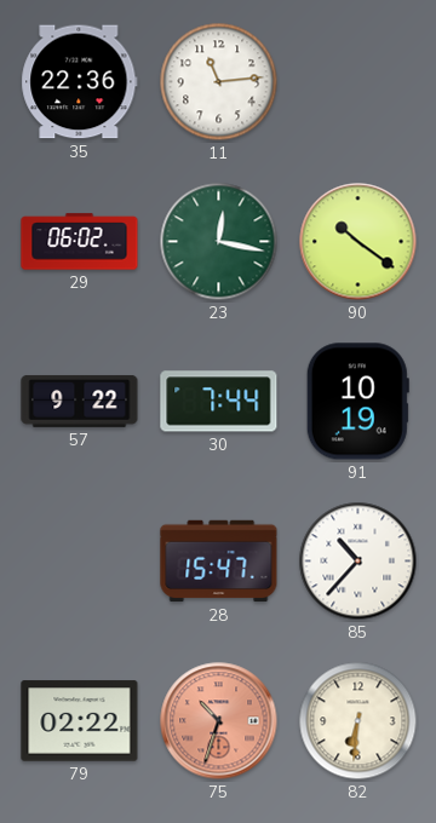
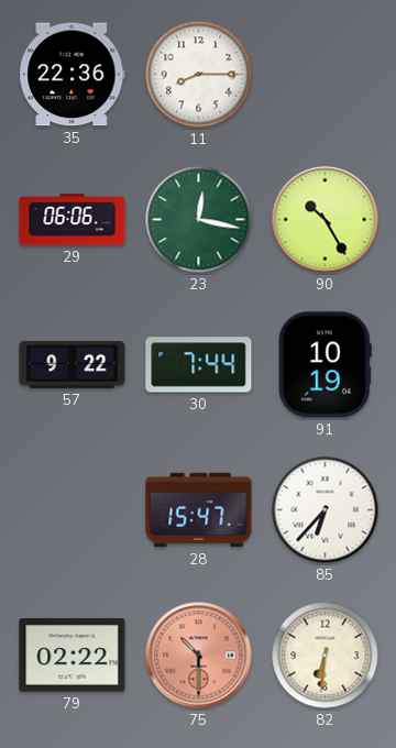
11: 11:14 -> 8:15
29: 06:02 -> 06:06
90: 10:21 -> 10:25
85: 10:37 -> 6:37
75: 10:33 -> 10:30
